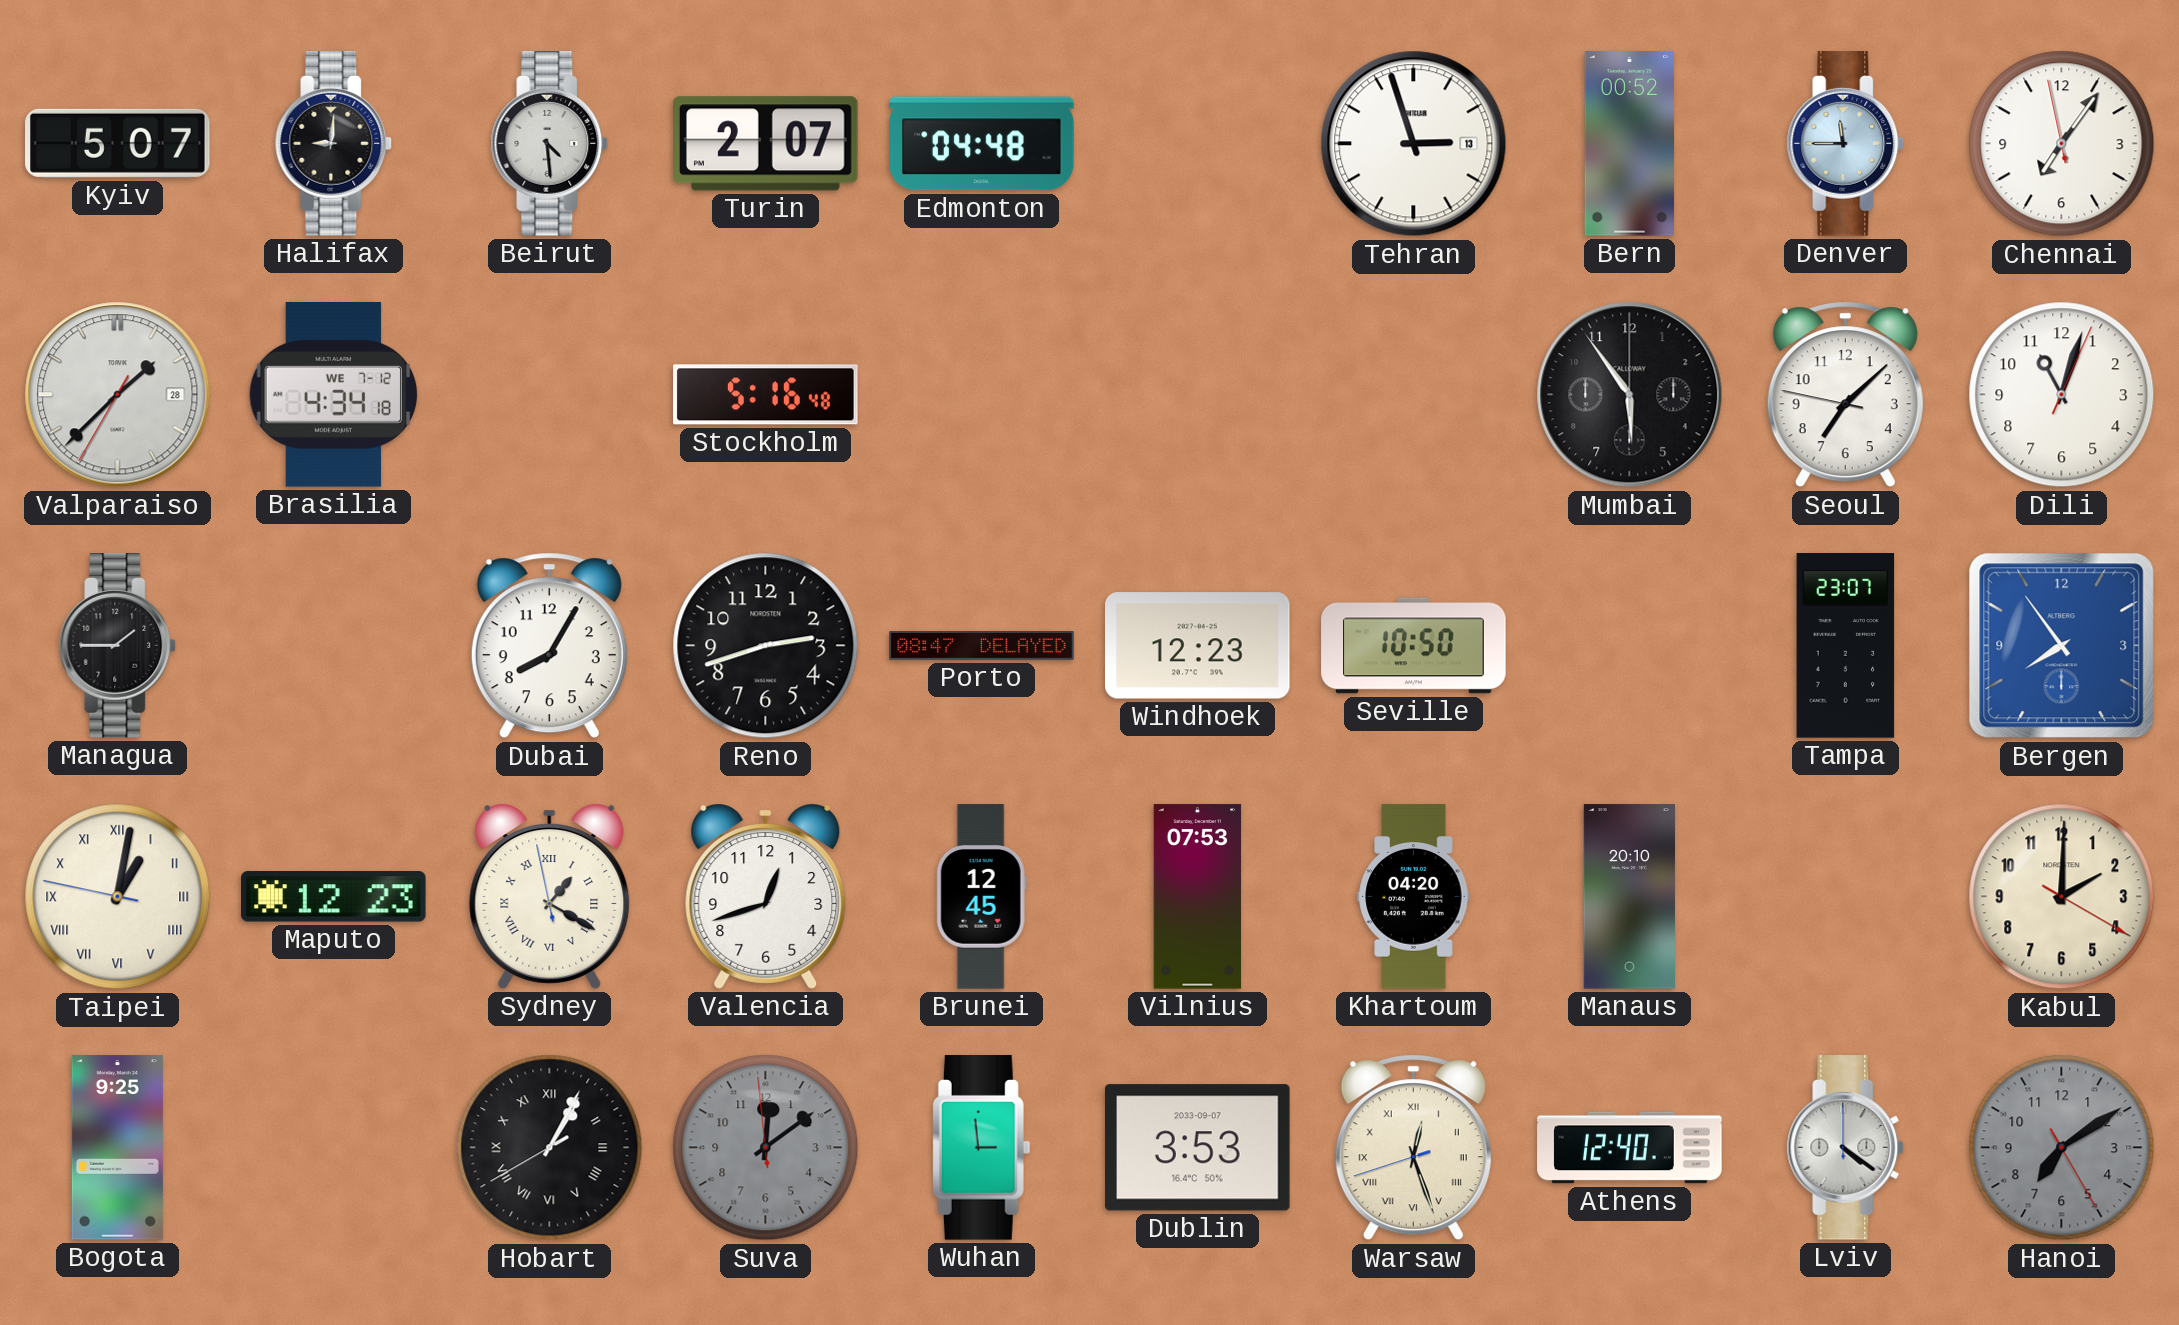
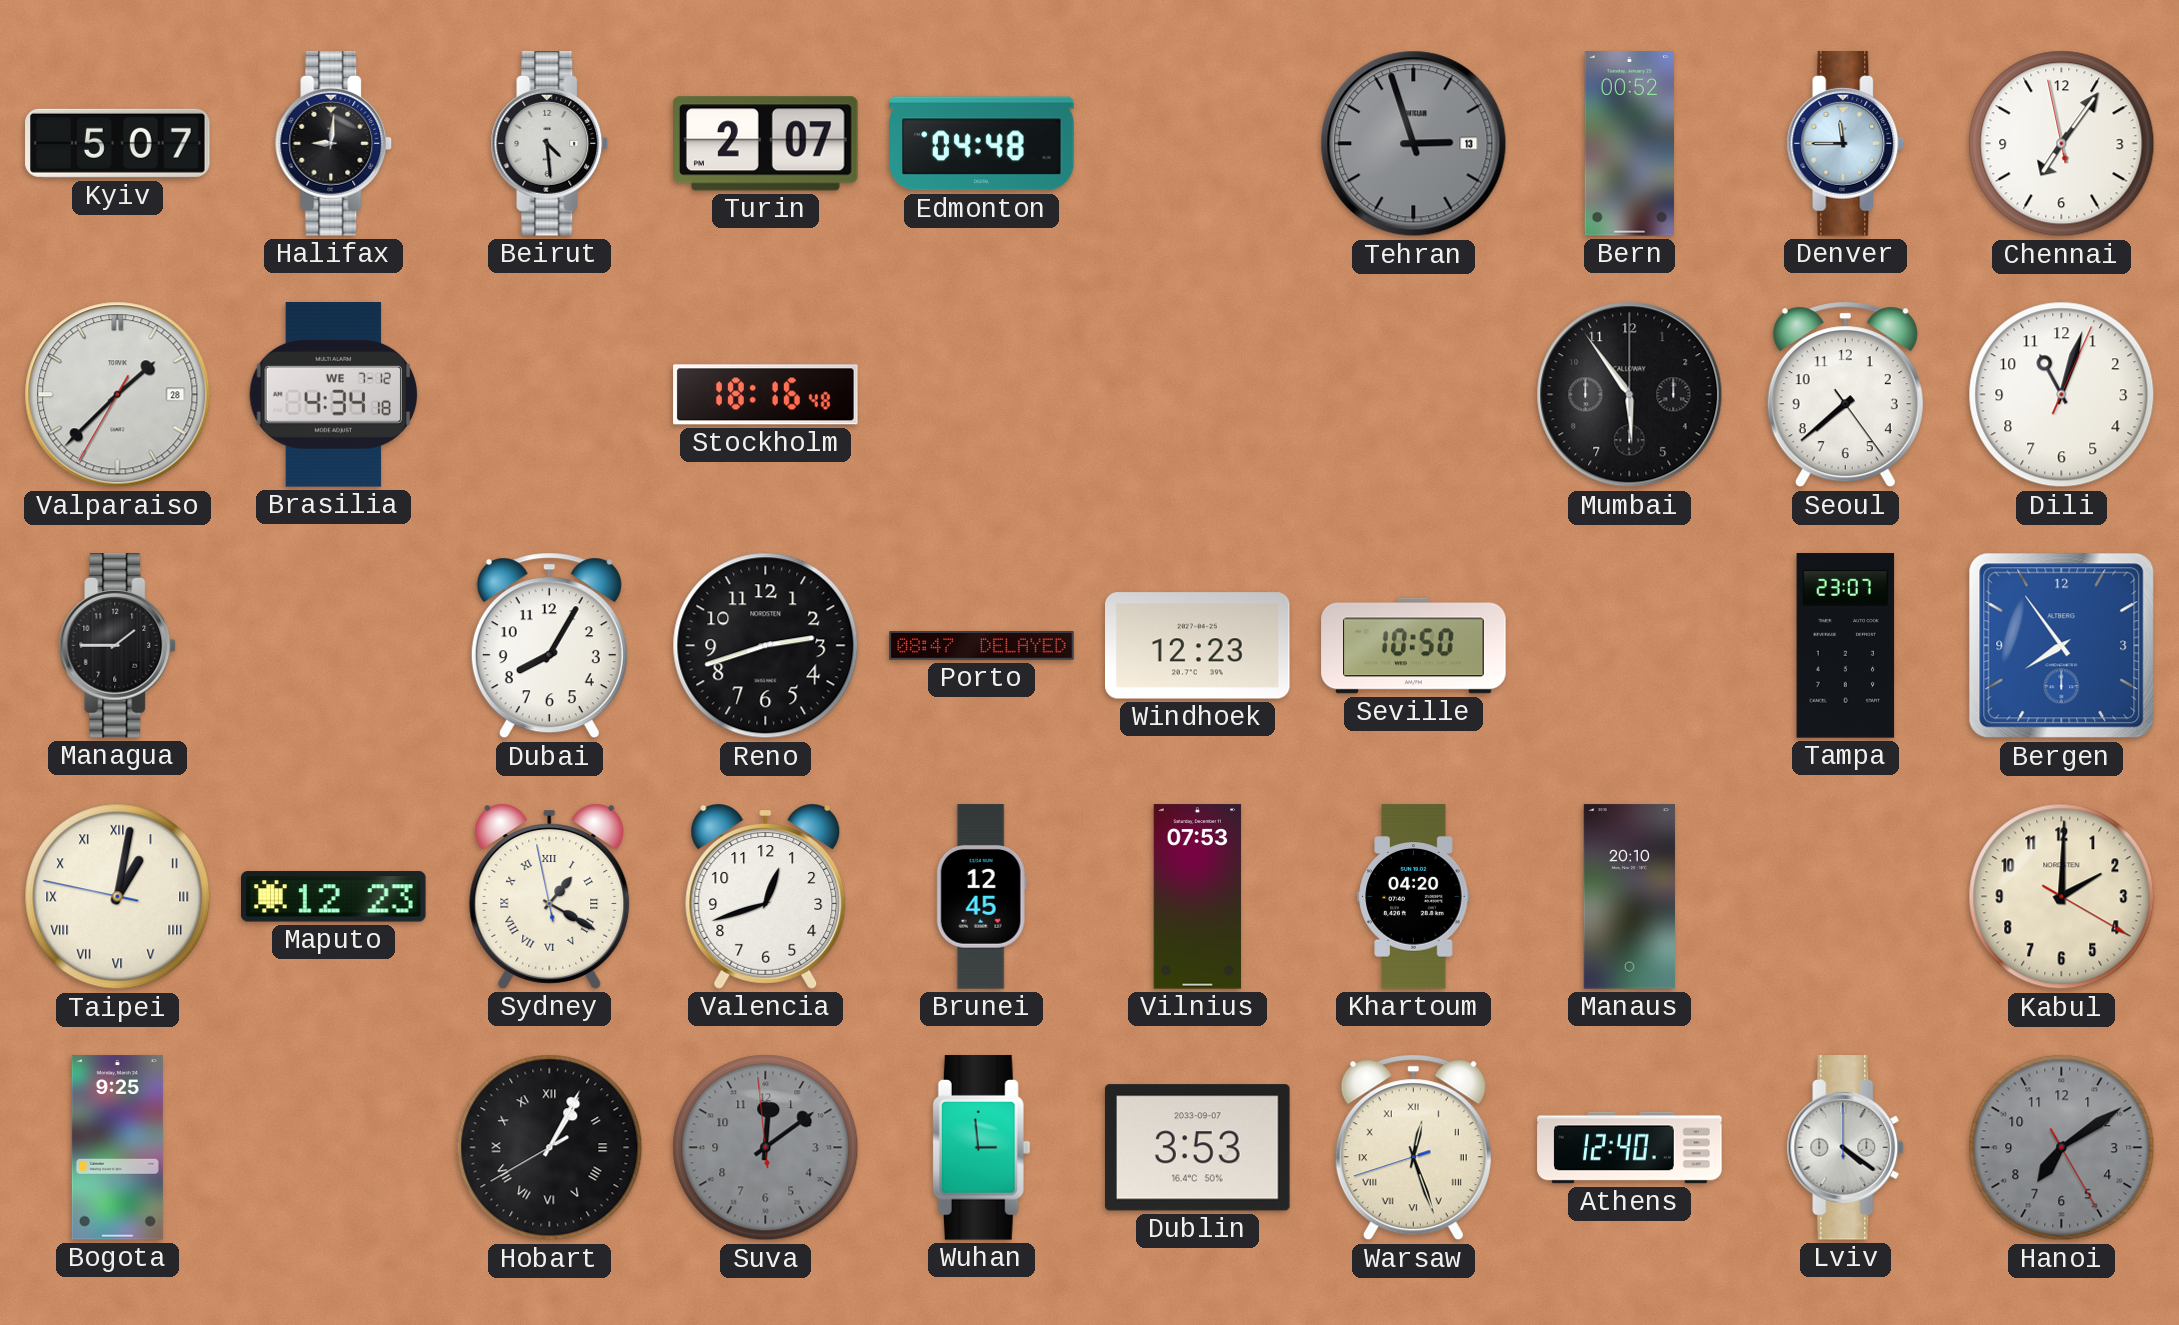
Tehran dial: white -> grey
Stockholm: 5:16 -> 18:16
Seoul: 7:07 -> 7:38
